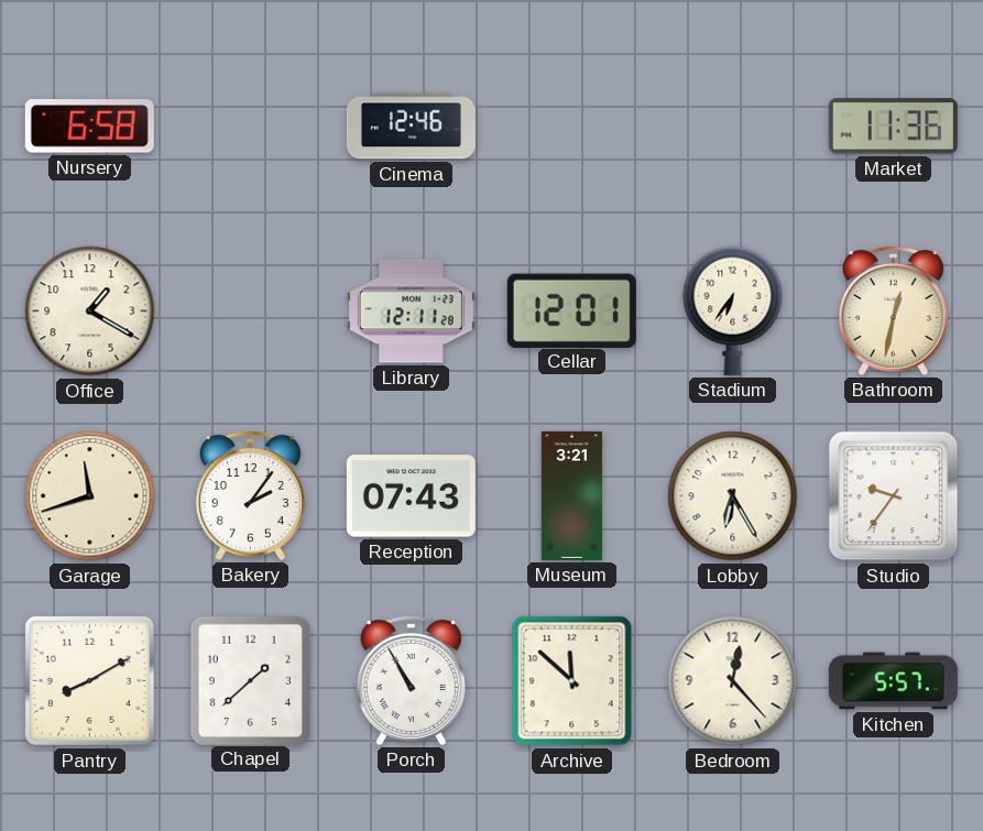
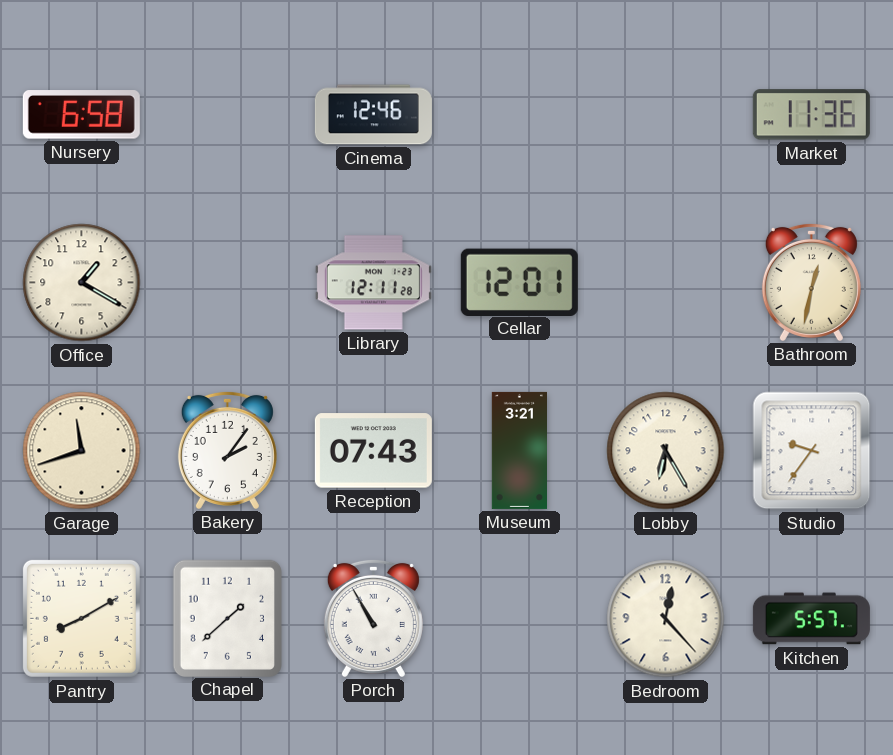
Stadium: 6:36 -> none
Archive: 11:52 -> none
